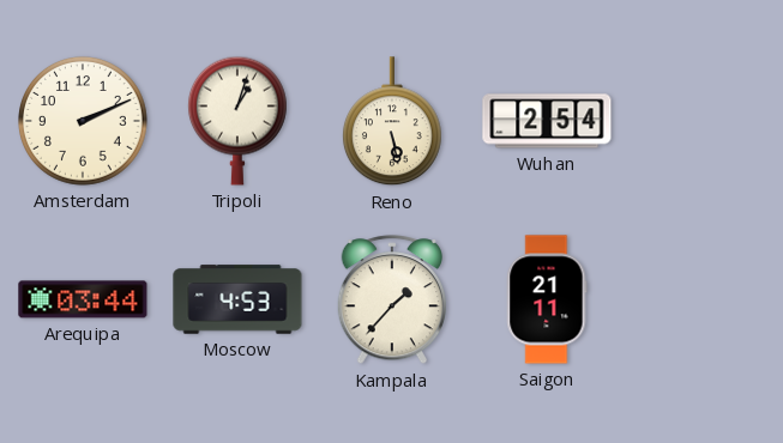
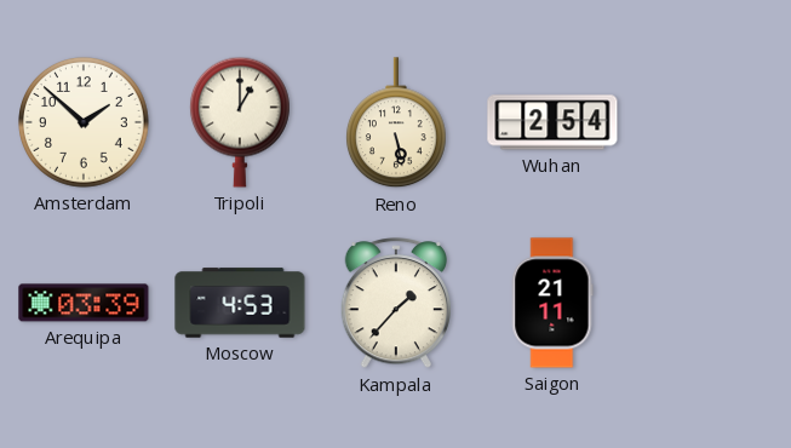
Amsterdam: 2:11 -> 1:52
Tripoli: 1:03 -> 1:00
Arequipa: 03:44 -> 03:39
